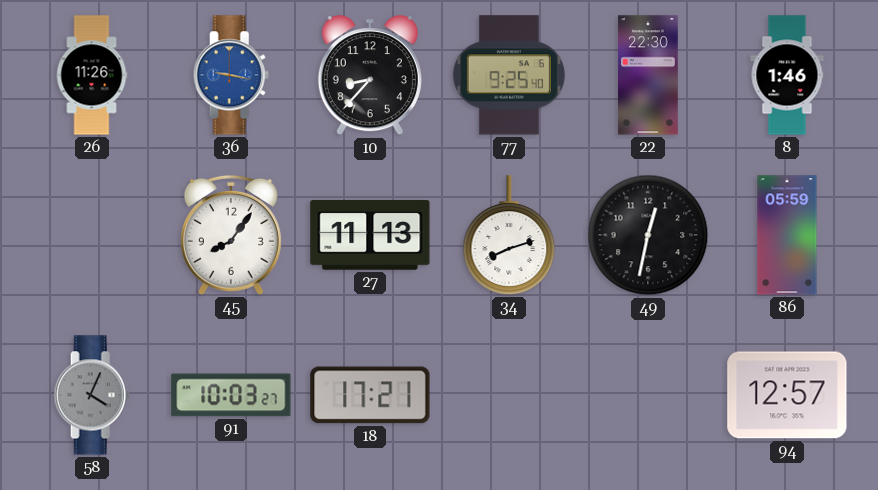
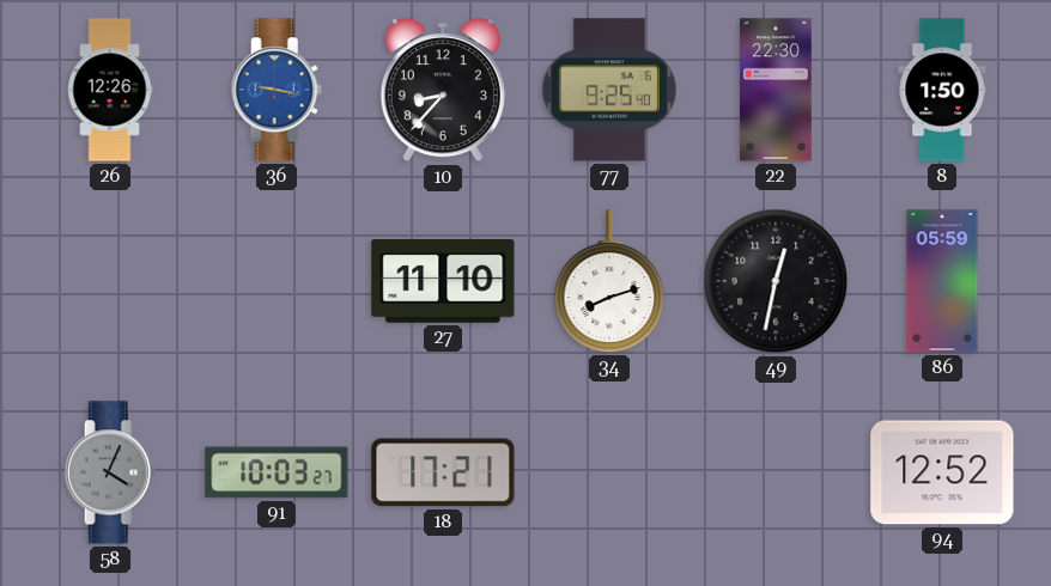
26: 11:26 -> 12:26
8: 1:46 -> 1:50
45: 8:06 -> none
27: 11:13 -> 11:10
94: 12:57 -> 12:52
